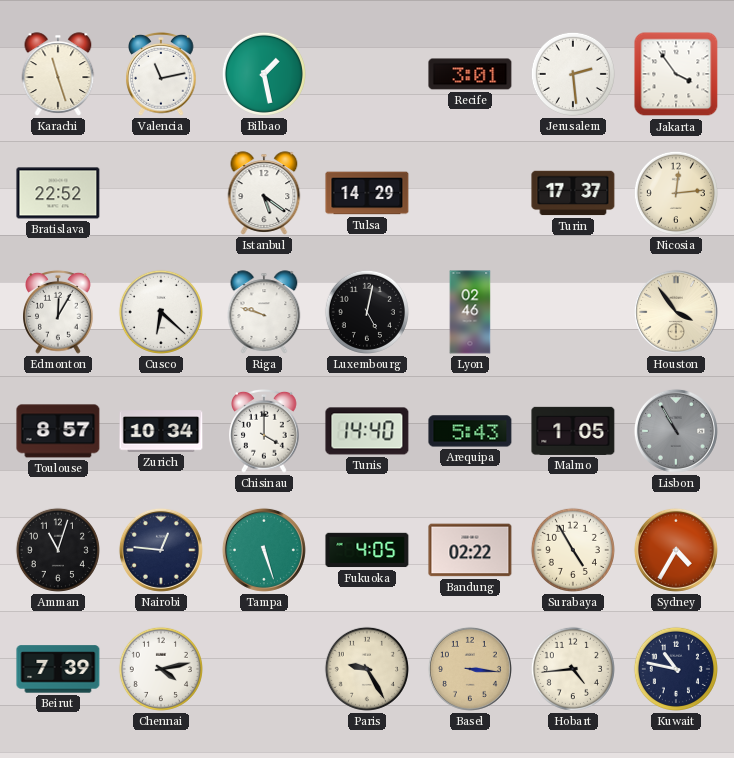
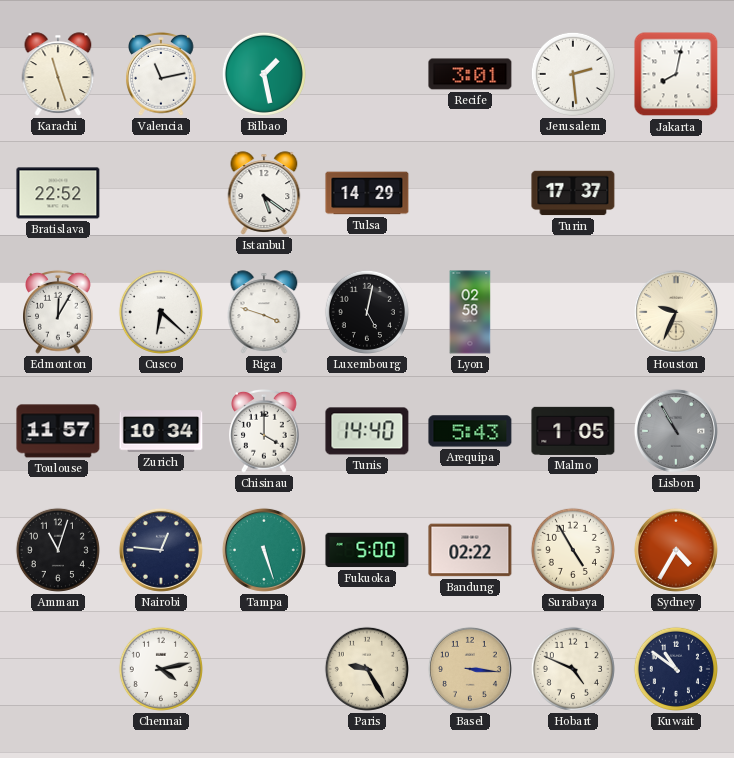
Jakarta: 3:54 -> 8:02
Nicosia: 12:14 -> none
Riga: 9:48 -> 3:48
Lyon: 02:46 -> 02:58
Houston: 3:54 -> 9:34
Toulouse: 8:57 -> 11:57
Fukuoka: 4:05 -> 5:00
Beirut: 7:39 -> none
Hobart: 4:44 -> 4:49
Kuwait: 10:47 -> 10:51
